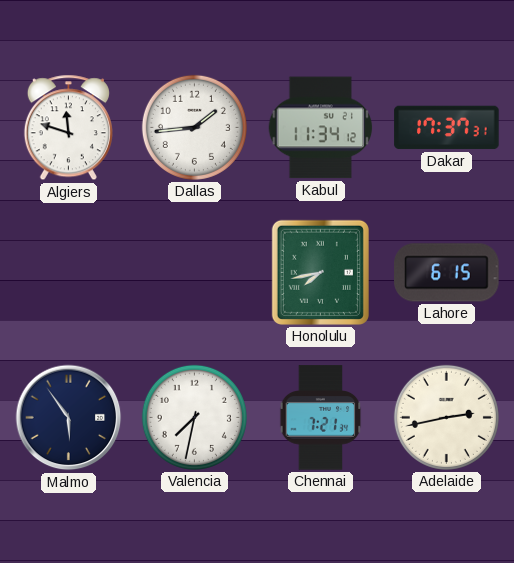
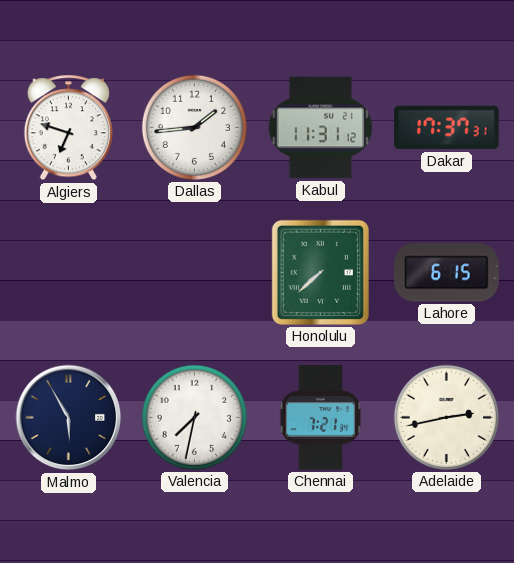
Algiers: 11:48 -> 6:48
Kabul: 11:34 -> 11:31
Honolulu: 7:43 -> 7:38
Malmo: 5:54 -> 5:55
